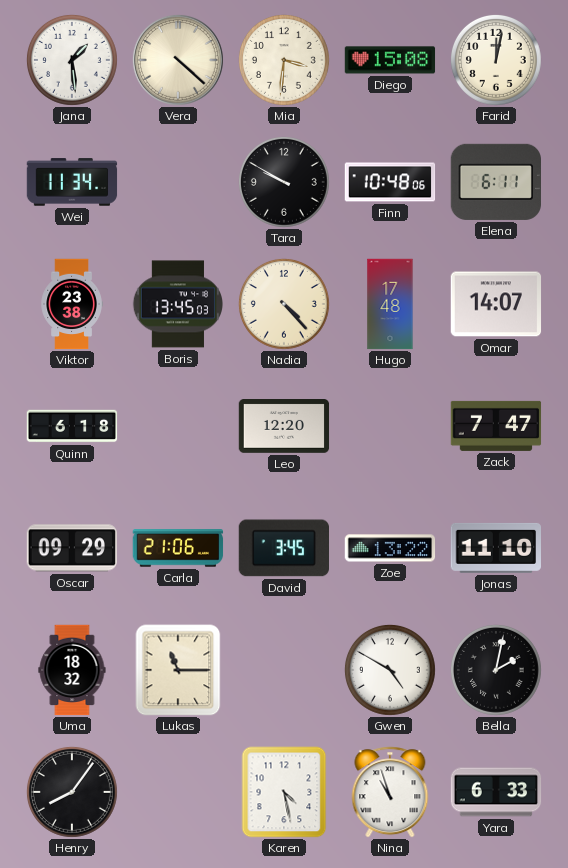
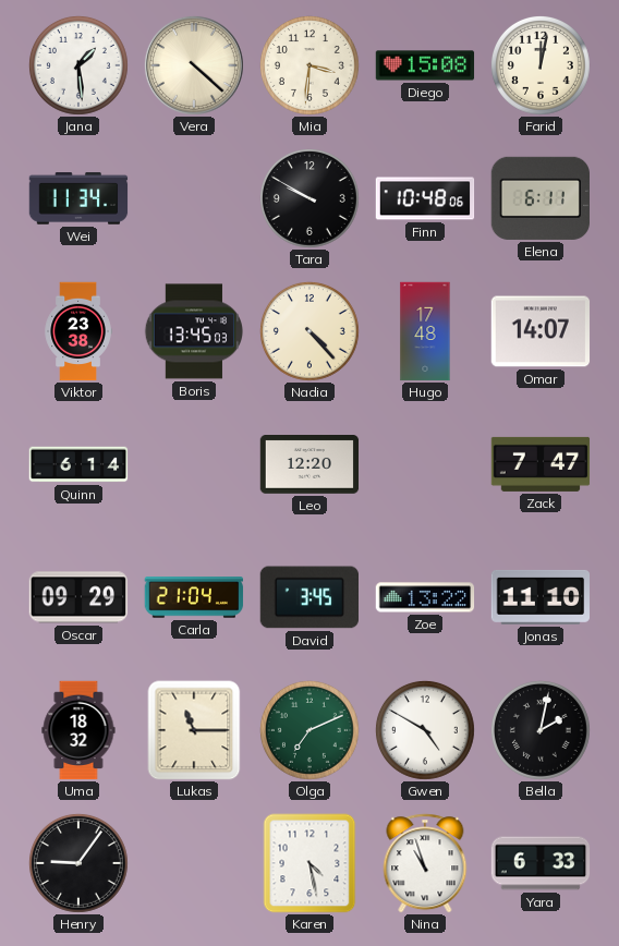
Quinn: 6:18 -> 6:14
Carla: 21:06 -> 21:04
Olga: none -> 7:11
Henry: 8:06 -> 9:06
